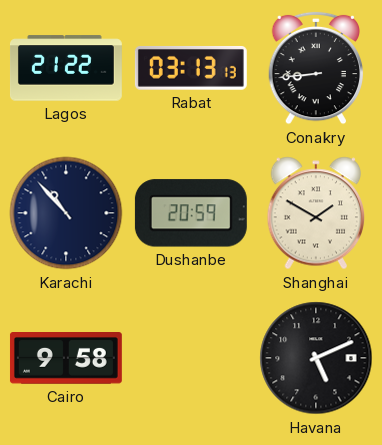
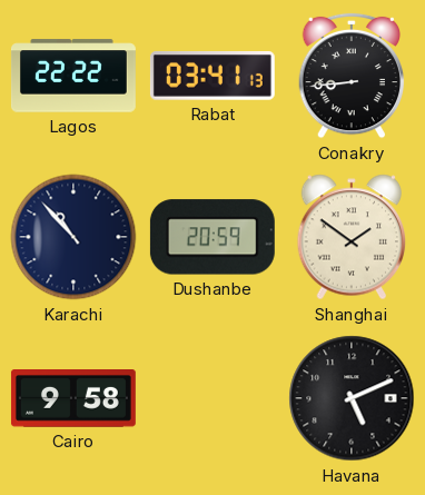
Lagos: 21:22 -> 22:22
Rabat: 03:13 -> 03:41
Shanghai: 1:50 -> 1:51
